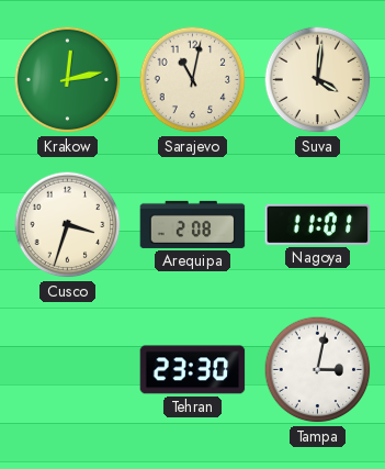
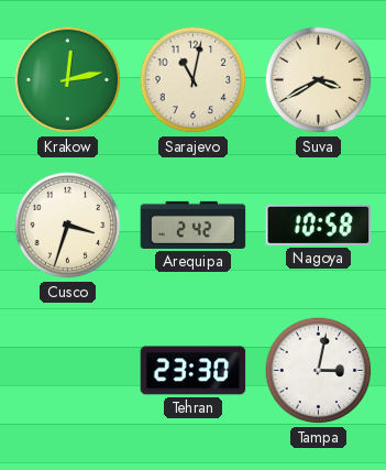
Suva: 4:01 -> 3:40
Arequipa: 2:08 -> 2:42
Nagoya: 11:01 -> 10:58
